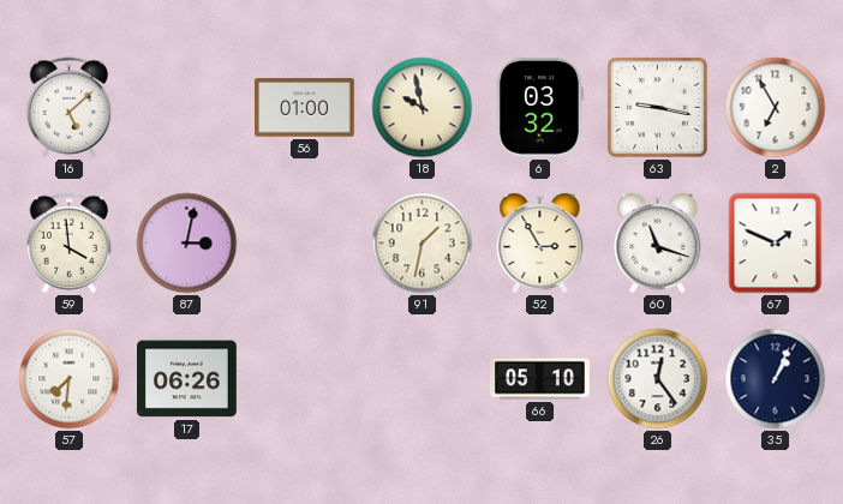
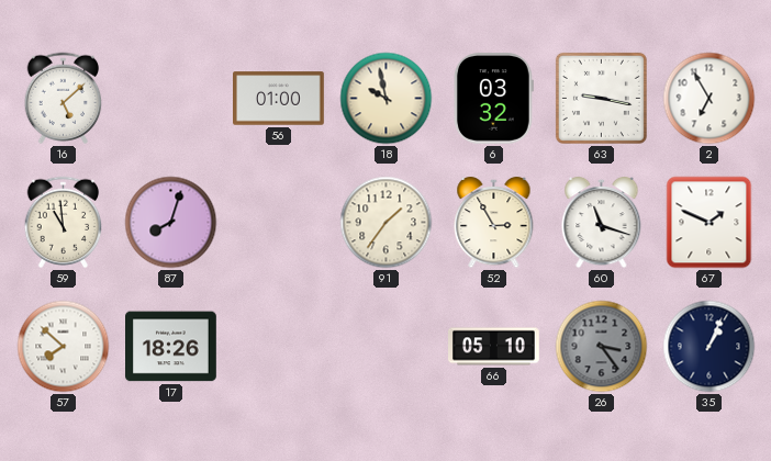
59: 3:59 -> 10:59
87: 3:02 -> 8:03
91: 1:32 -> 1:36
57: 7:31 -> 7:52
17: 06:26 -> 18:26
26: 12:24 -> 3:24
26 dial: white -> grey
